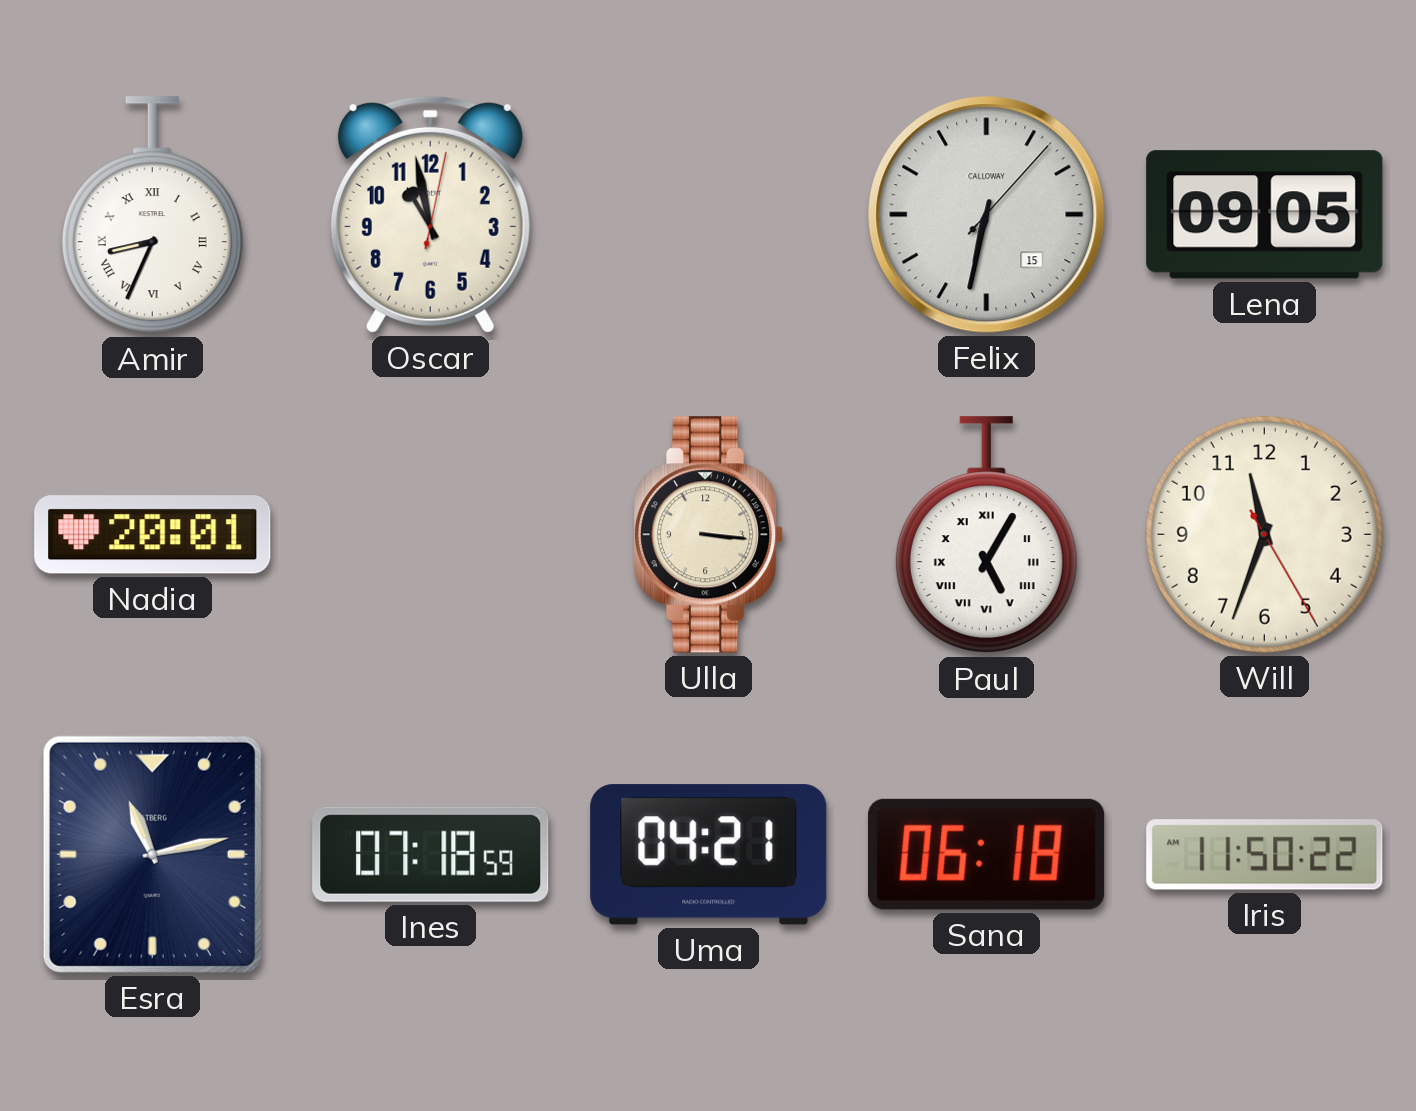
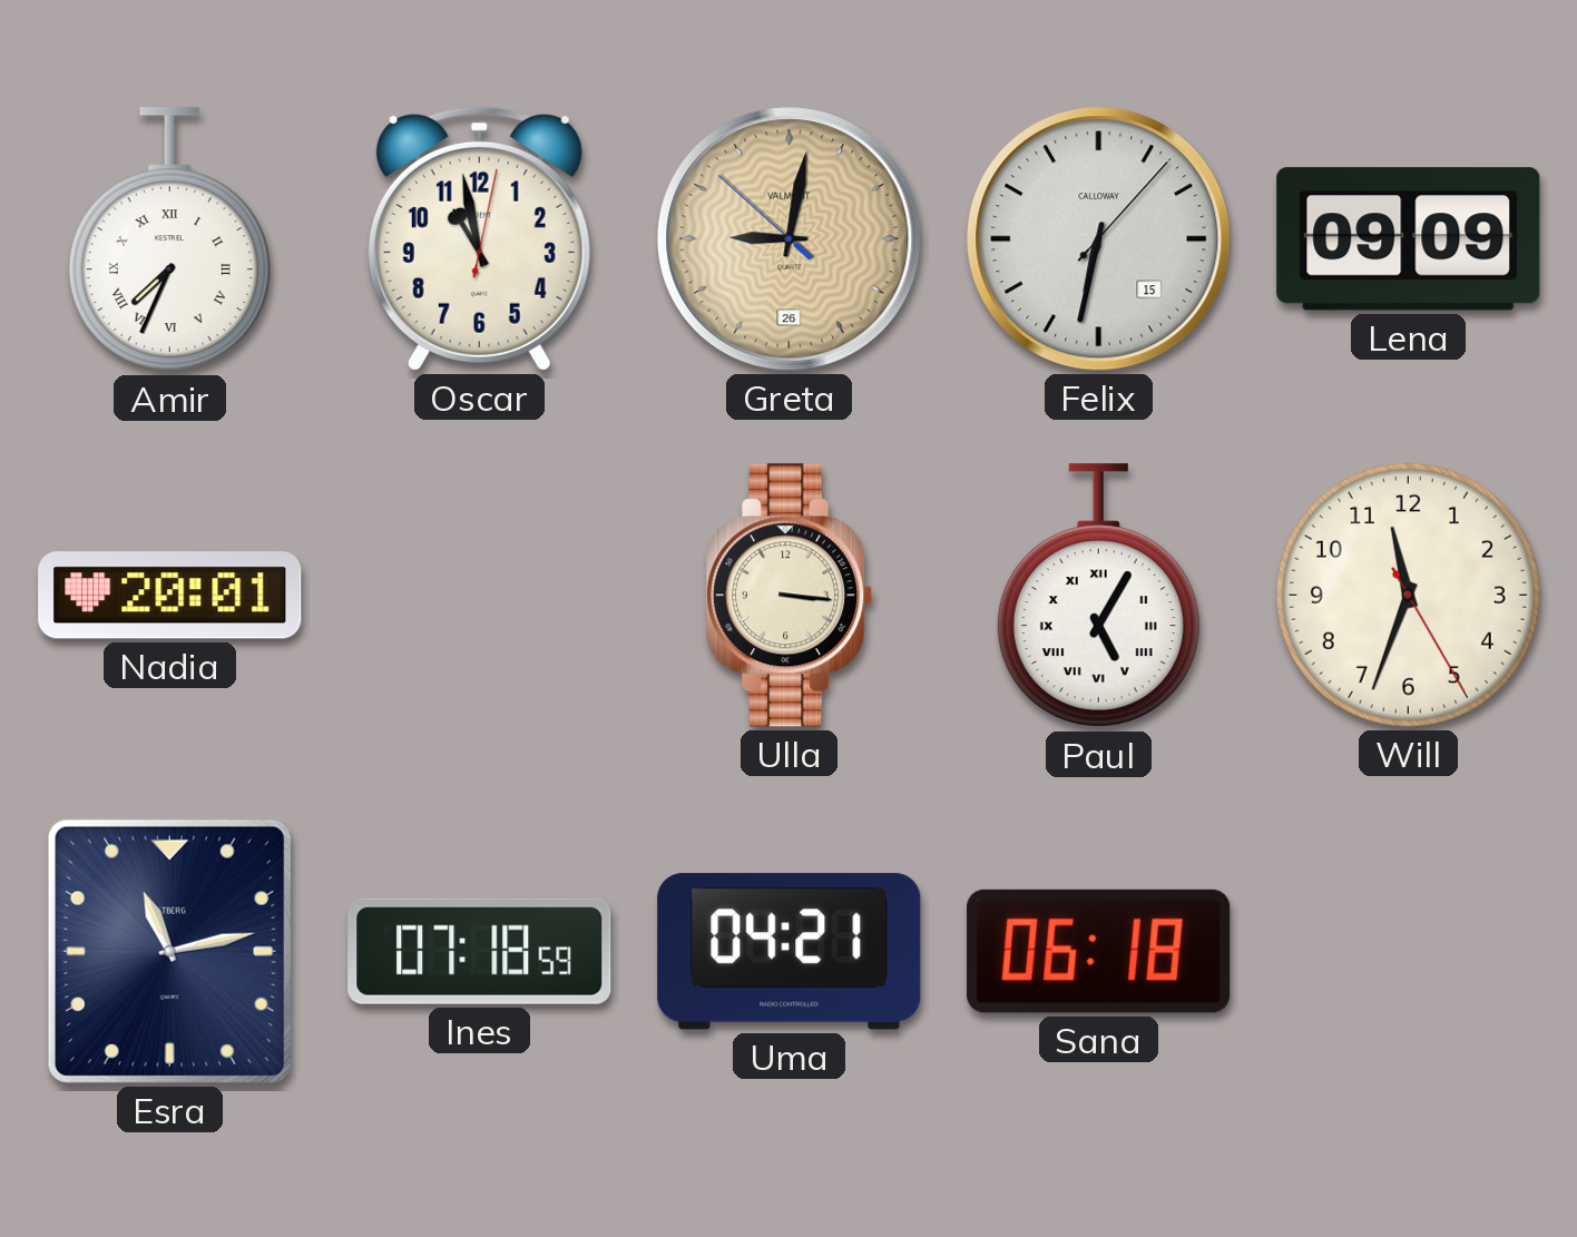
Amir: 8:34 -> 7:34
Greta: none -> 9:01
Lena: 09:05 -> 09:09
Iris: 11:50 -> none
